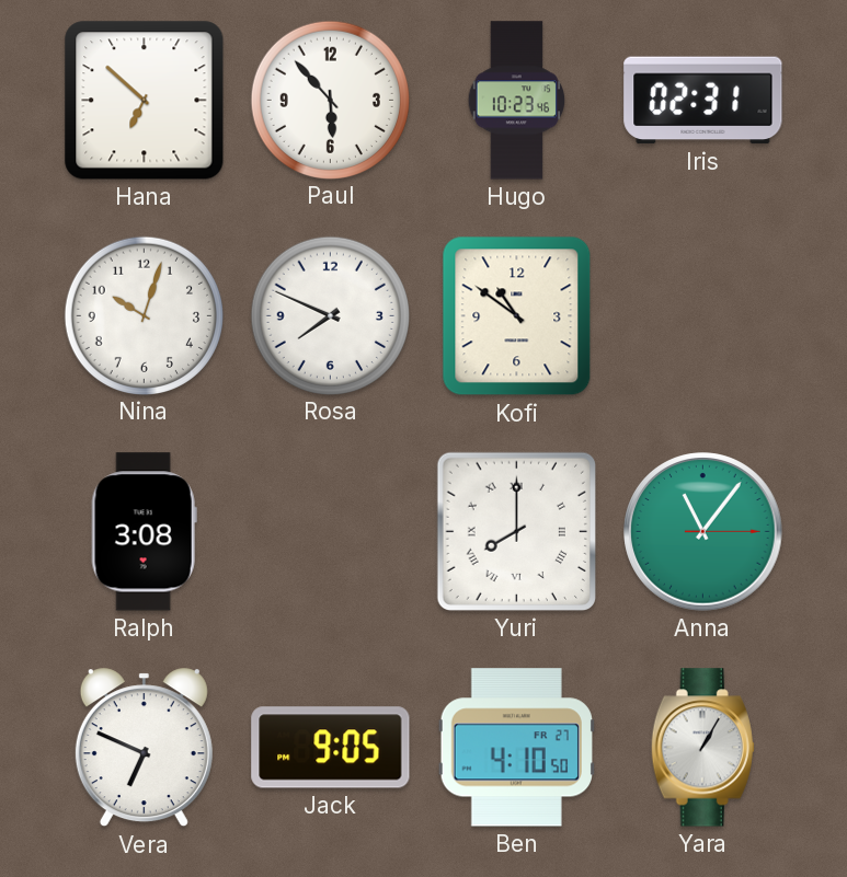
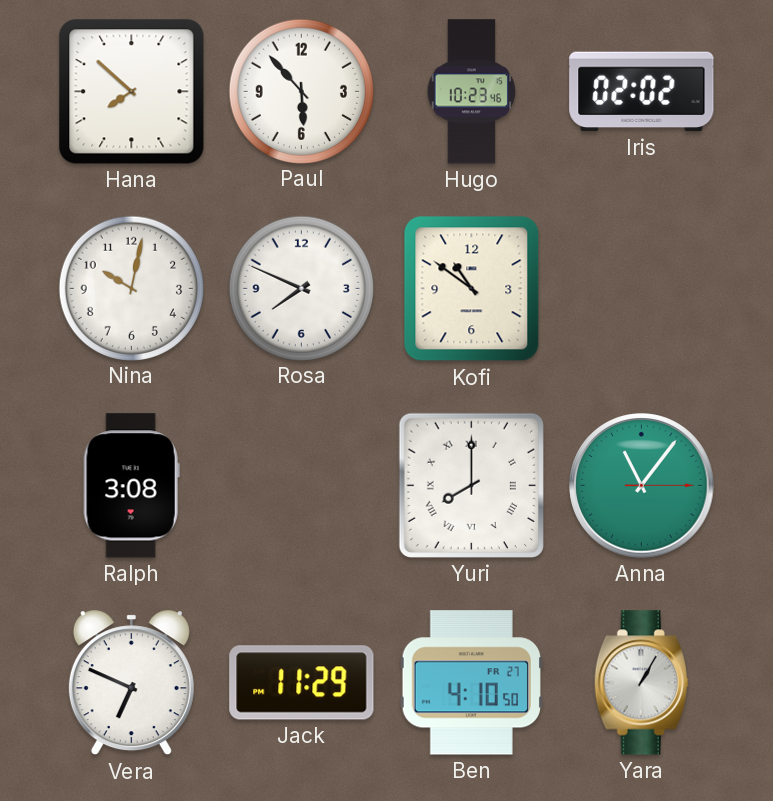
Hana: 6:52 -> 7:52
Iris: 02:31 -> 02:02
Nina: 10:03 -> 10:02
Jack: 9:05 -> 11:29
